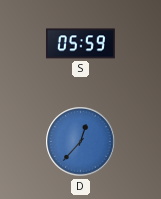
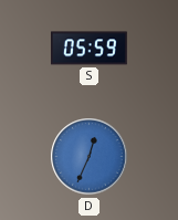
D: 12:37 -> 12:34
